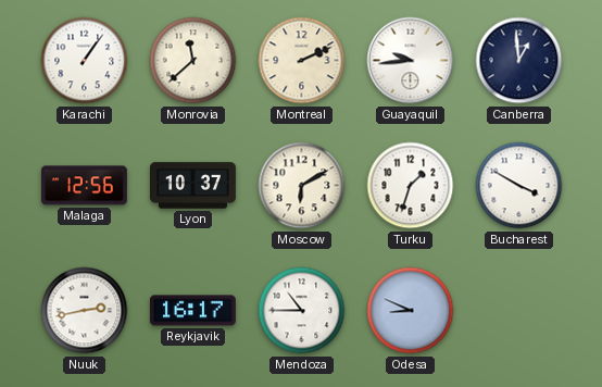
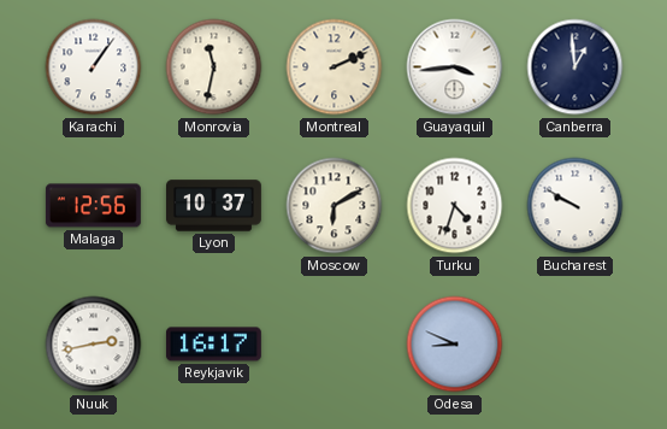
Monrovia: 11:38 -> 11:32
Guayaquil: 9:44 -> 3:44
Turku: 1:33 -> 4:33
Bucharest: 3:50 -> 9:50
Mendoza: 10:45 -> none
